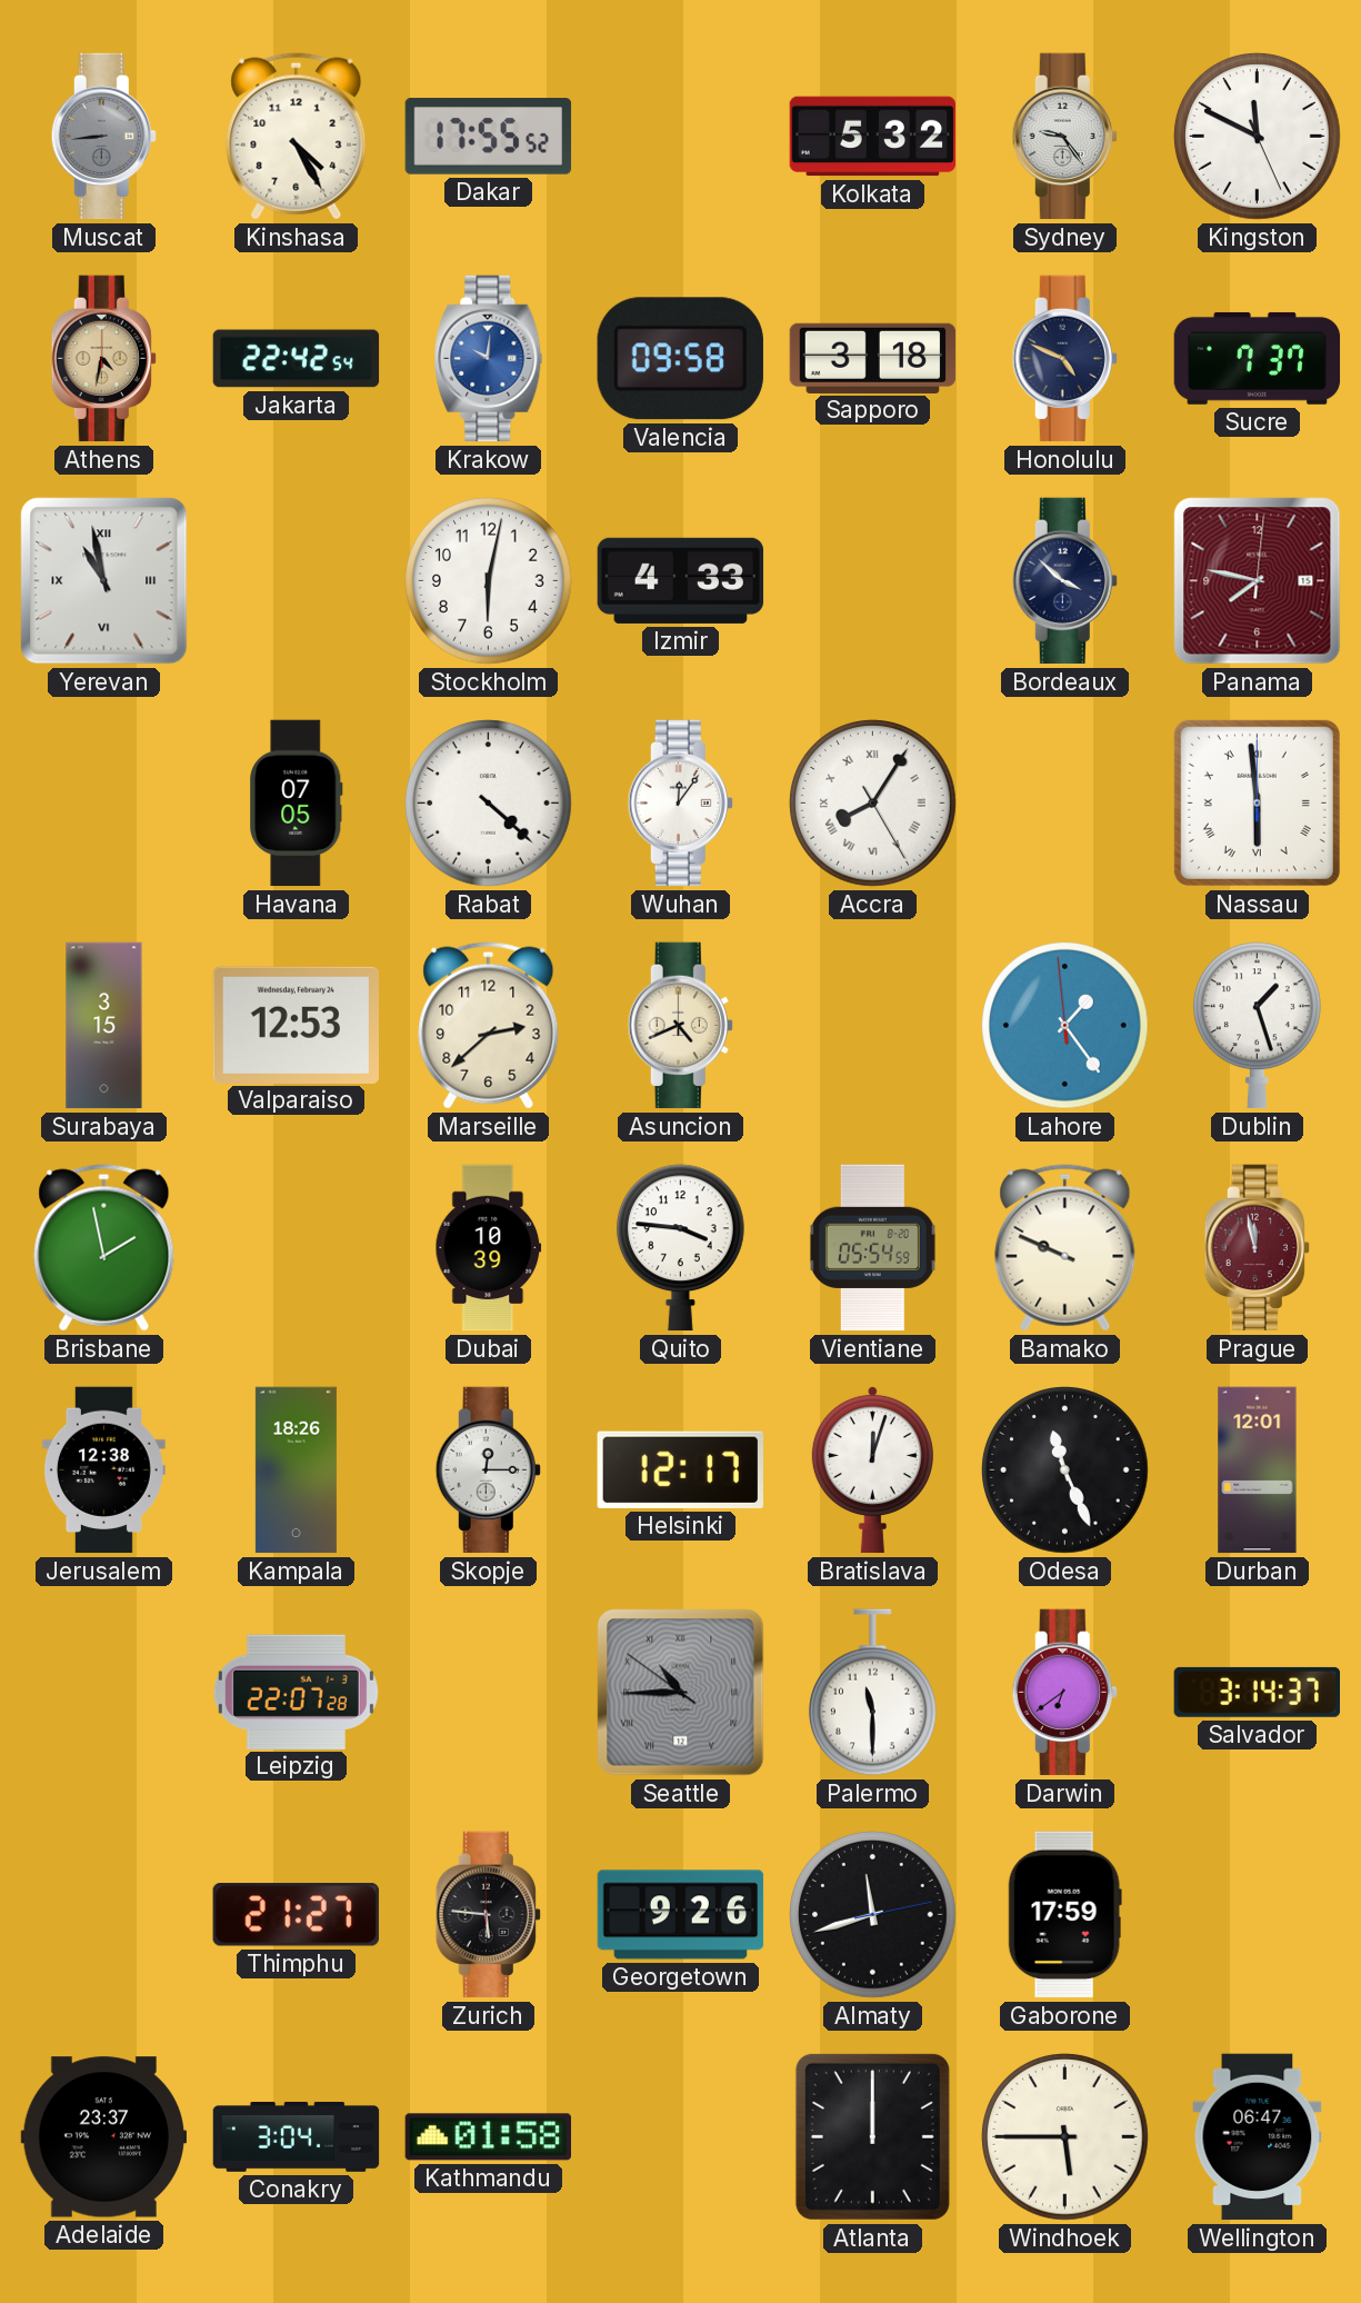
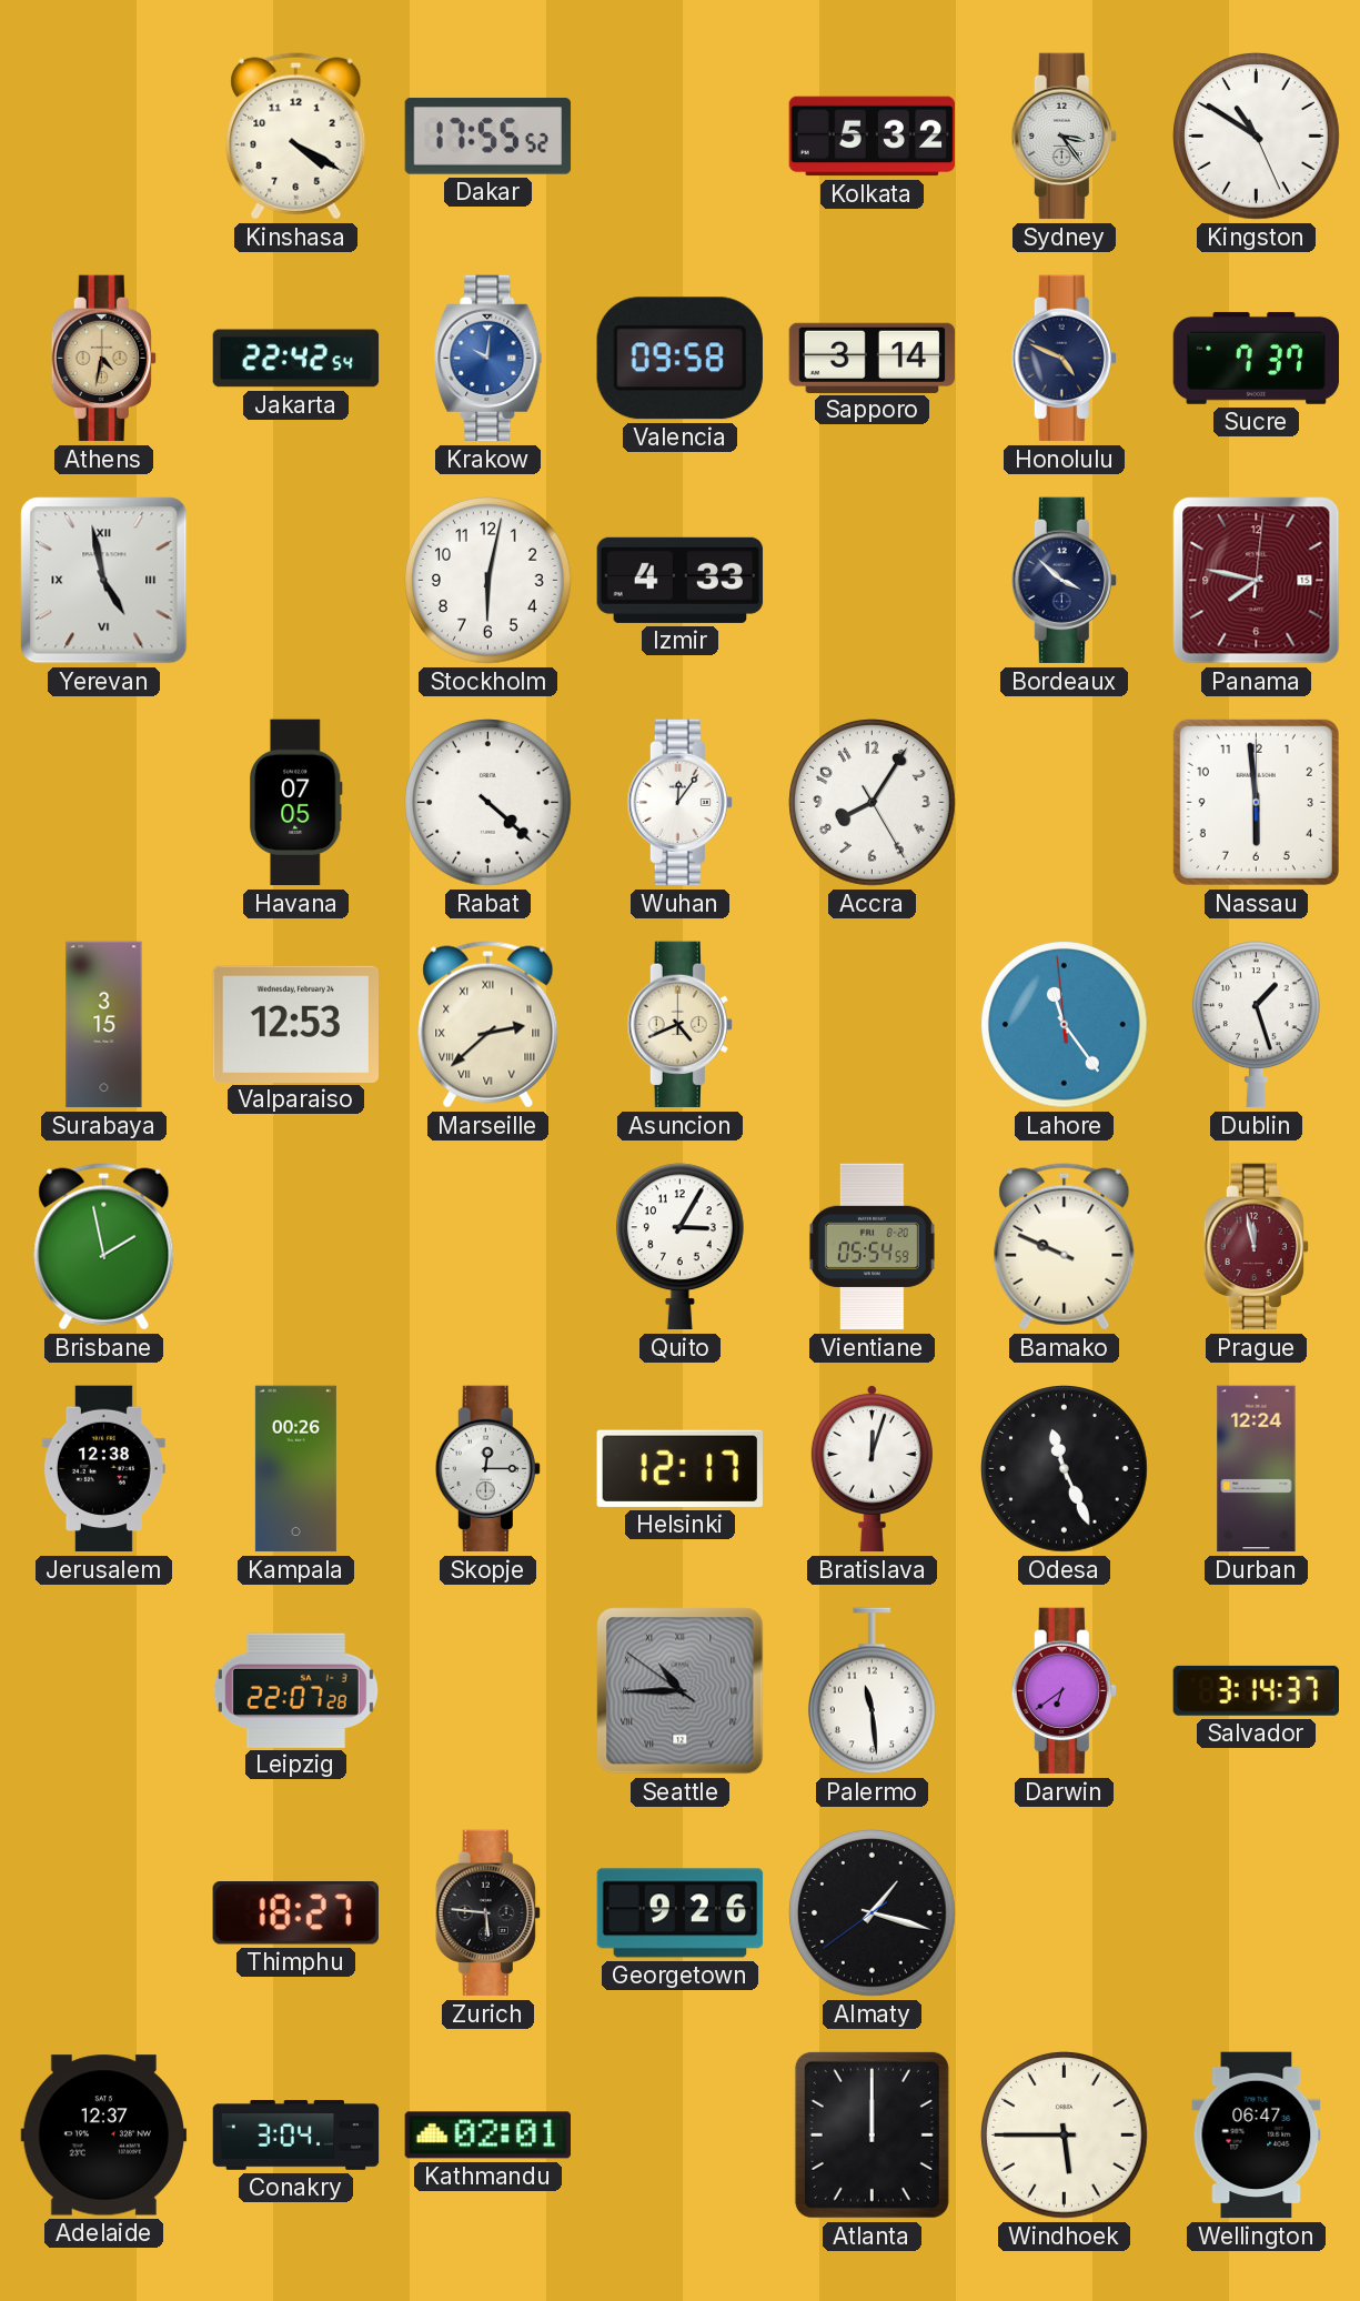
Muscat: 8:44 -> none
Kinshasa: 4:25 -> 4:20
Sydney: 9:24 -> 3:24
Kingston: 11:49 -> 10:50
Sapporo: 3:18 -> 3:14
Yerevan: 10:58 -> 4:58
Accra numerals: Roman -> Arabic
Nassau numerals: Roman -> Arabic
Marseille numerals: Arabic -> Roman
Lahore: 1:23 -> 11:23
Dubai: 10:39 -> none
Quito: 3:46 -> 3:05
Kampala: 18:26 -> 00:26
Durban: 12:01 -> 12:24
Palermo: 11:30 -> 11:29
Thimphu: 21:27 -> 18:27
Almaty: 11:42 -> 1:17
Gaborone: 17:59 -> none
Adelaide: 23:37 -> 12:37
Kathmandu: 01:58 -> 02:01
